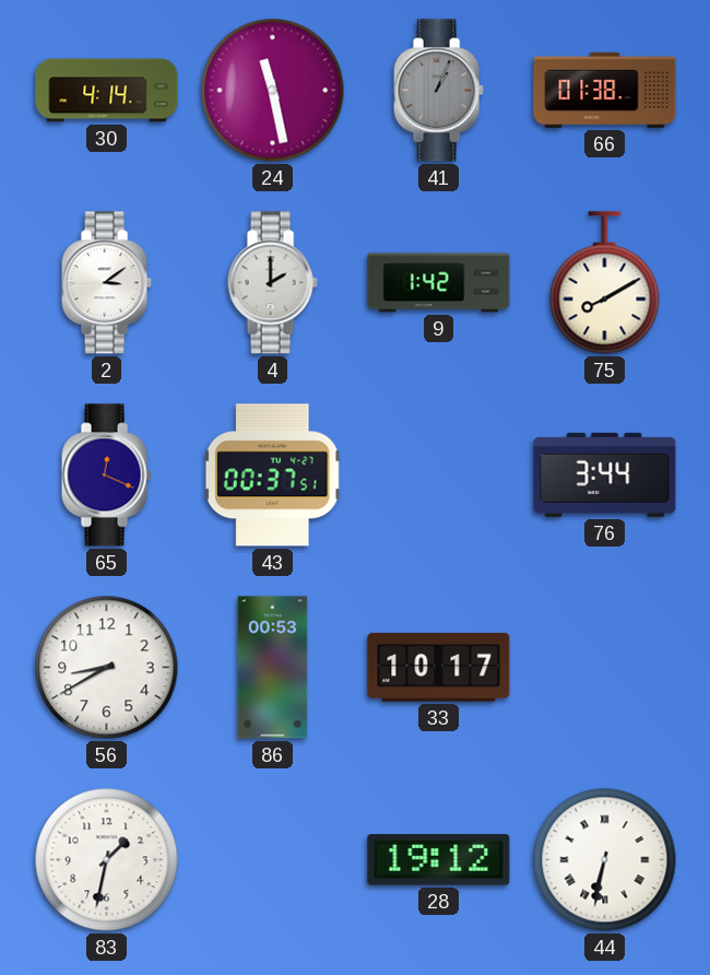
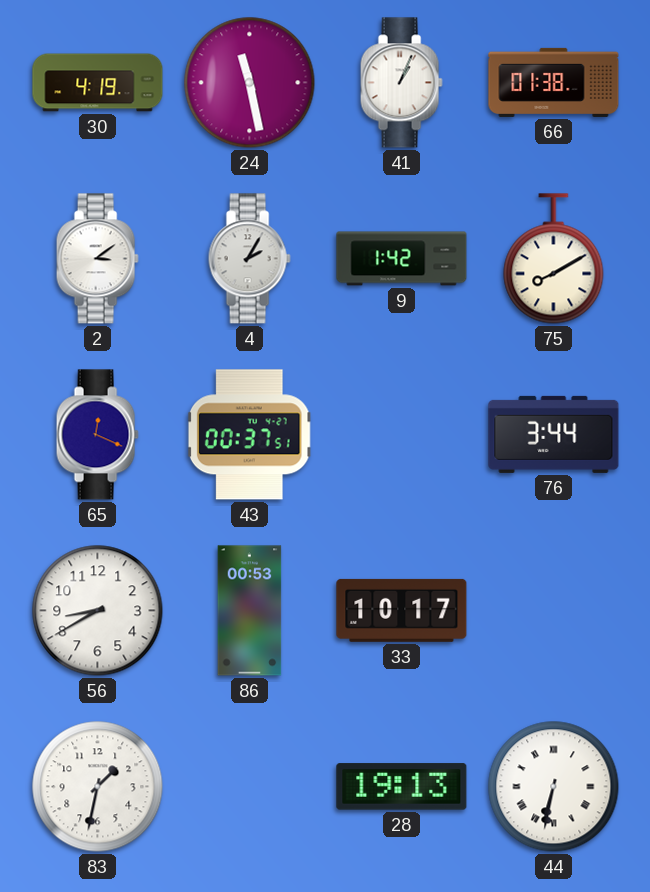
30: 4:14 -> 4:19
41 dial: grey -> white
4: 2:00 -> 2:05
28: 19:12 -> 19:13
